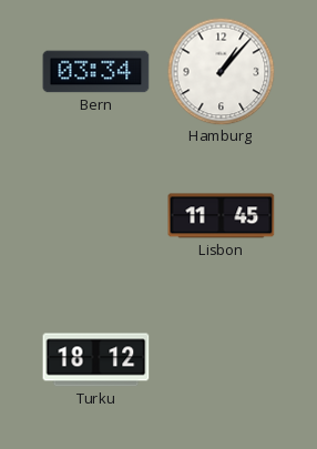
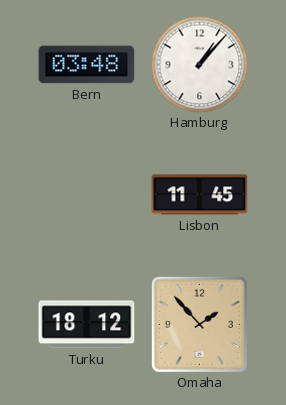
Bern: 03:34 -> 03:48
Omaha: none -> 1:53
